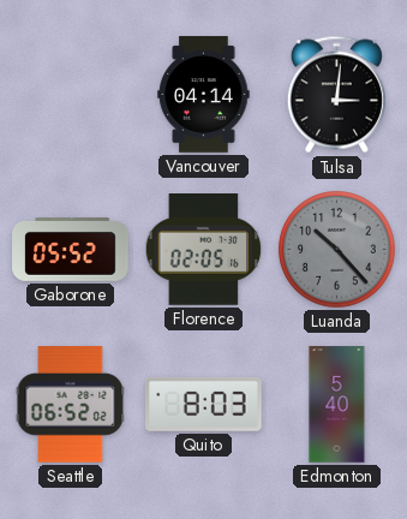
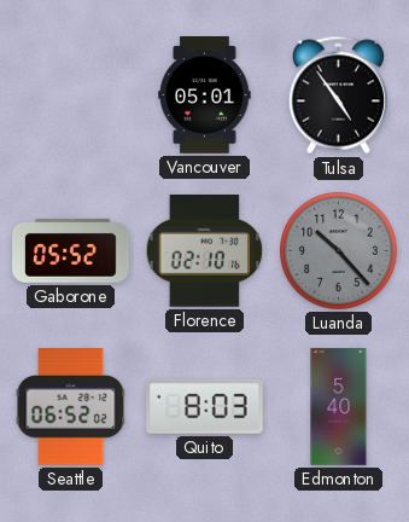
Vancouver: 04:14 -> 05:01
Tulsa: 3:01 -> 4:54
Florence: 02:05 -> 02:10
